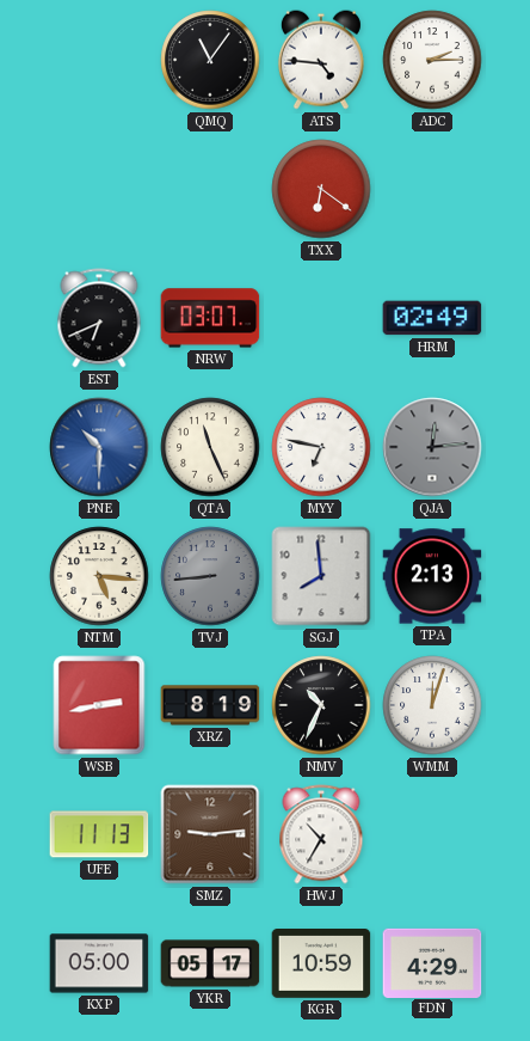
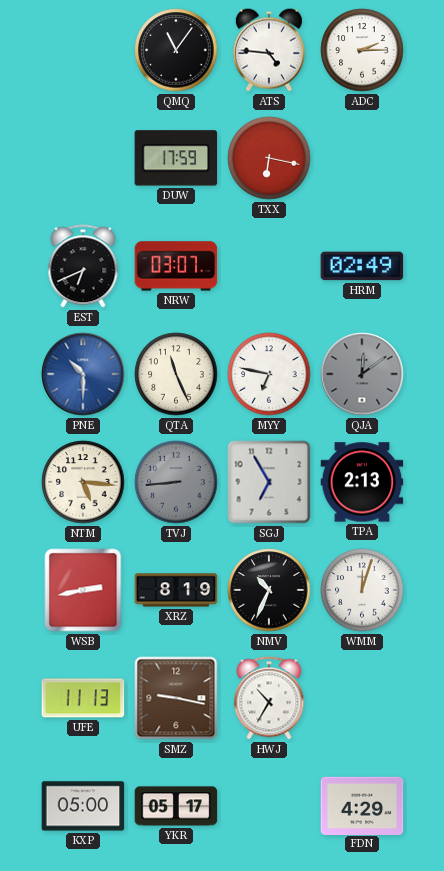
DUW: none -> 17:59
TXX: 6:21 -> 6:17
QJA: 12:14 -> 12:09
SGJ: 7:59 -> 6:55
SMZ: 9:14 -> 9:17
KGR: 10:59 -> none
